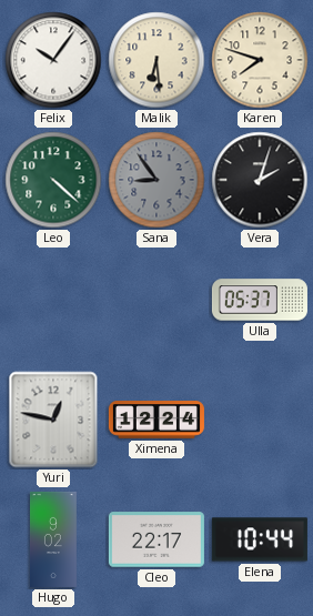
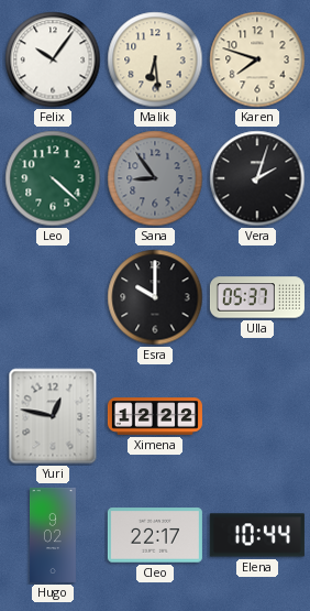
Esra: none -> 10:00
Ximena: 12:24 -> 12:22
